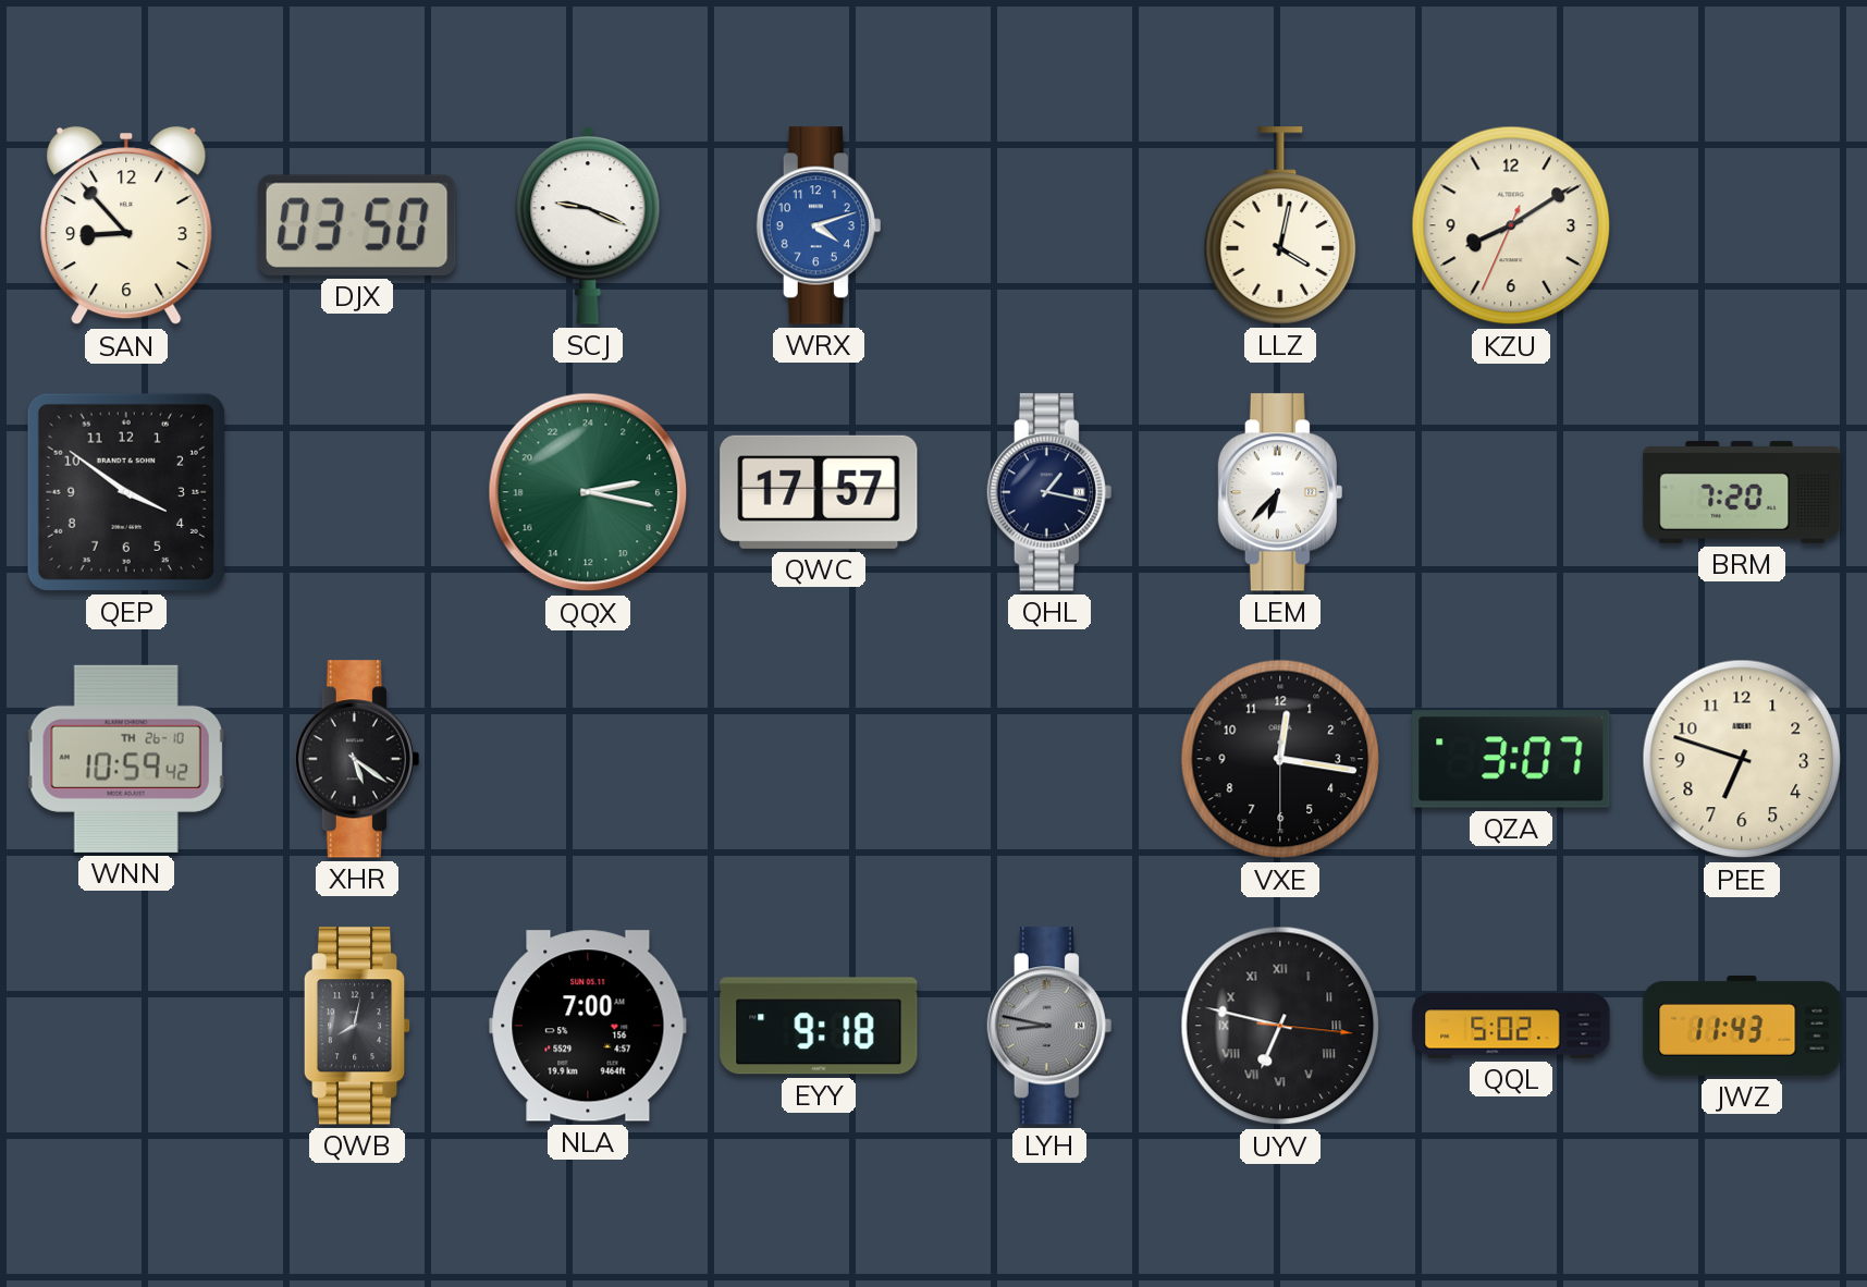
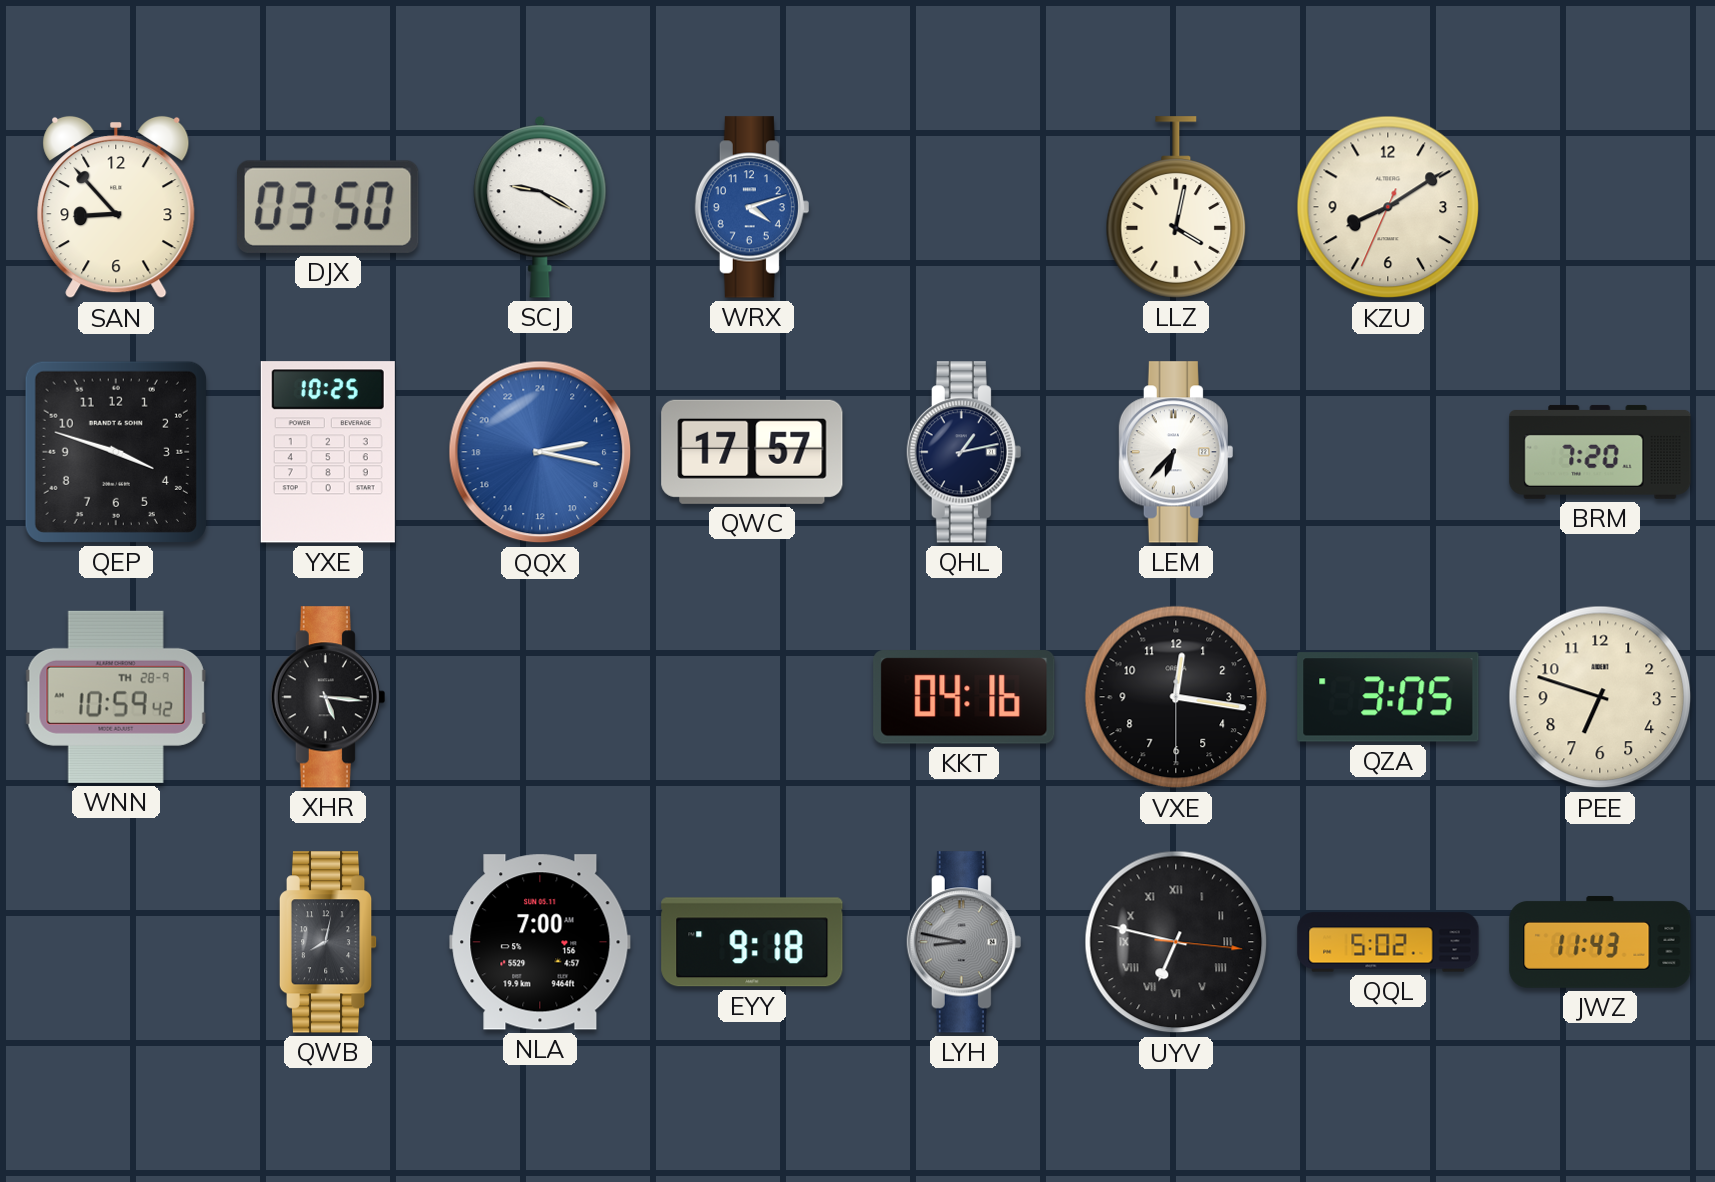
SCJ: 9:19 -> 9:20
QEP: 3:51 -> 3:48
YXE: none -> 10:25
QQX dial: green -> blue
QHL: 1:17 -> 1:13
WNN date: TH 26-10 -> TH 28-9
XHR: 5:21 -> 5:16
KKT: none -> 04:16
QZA: 3:07 -> 3:05
